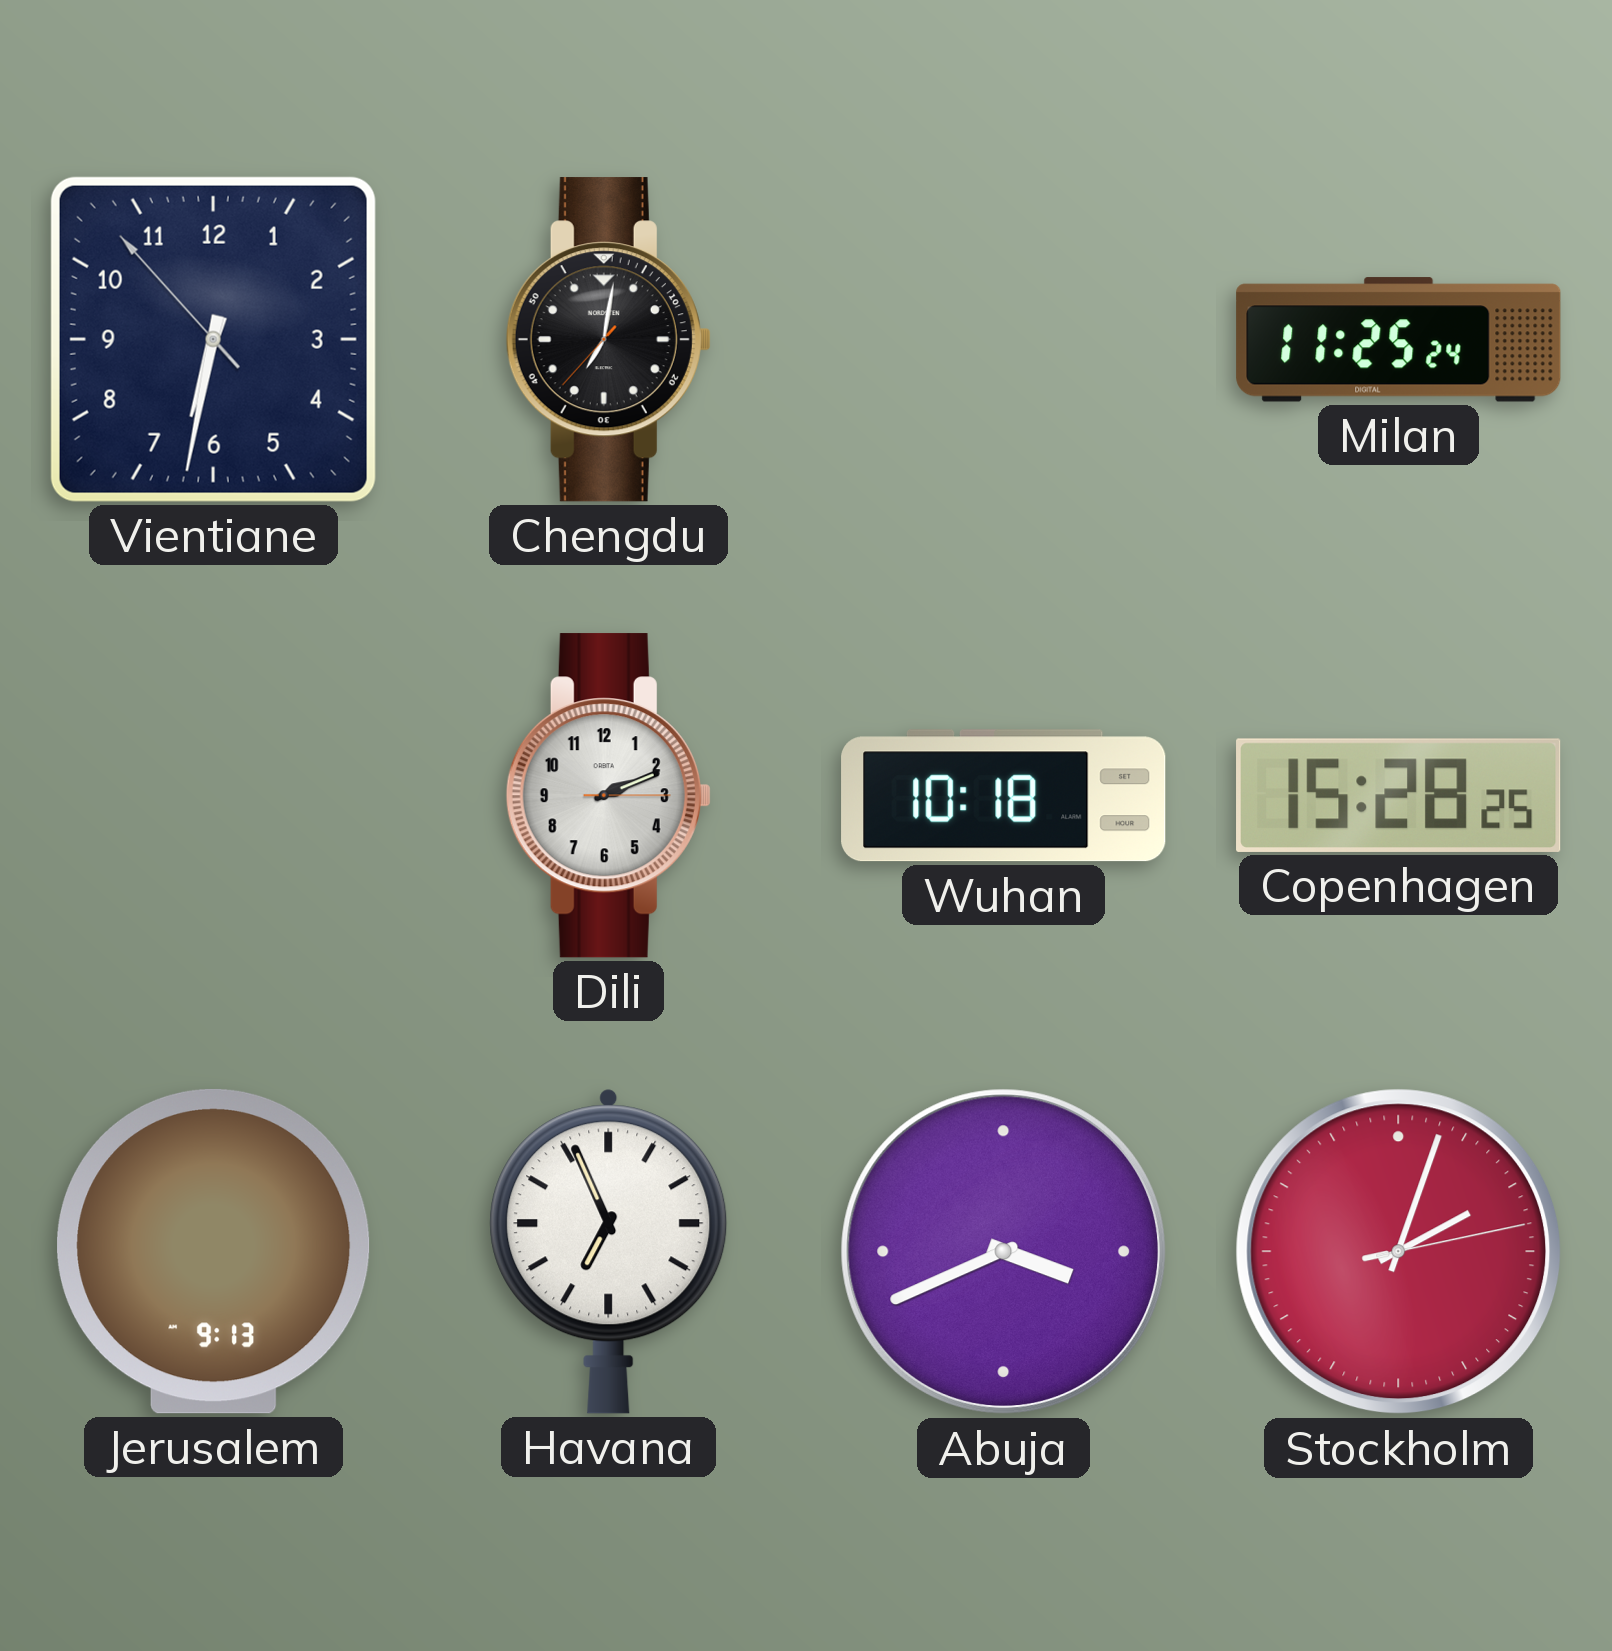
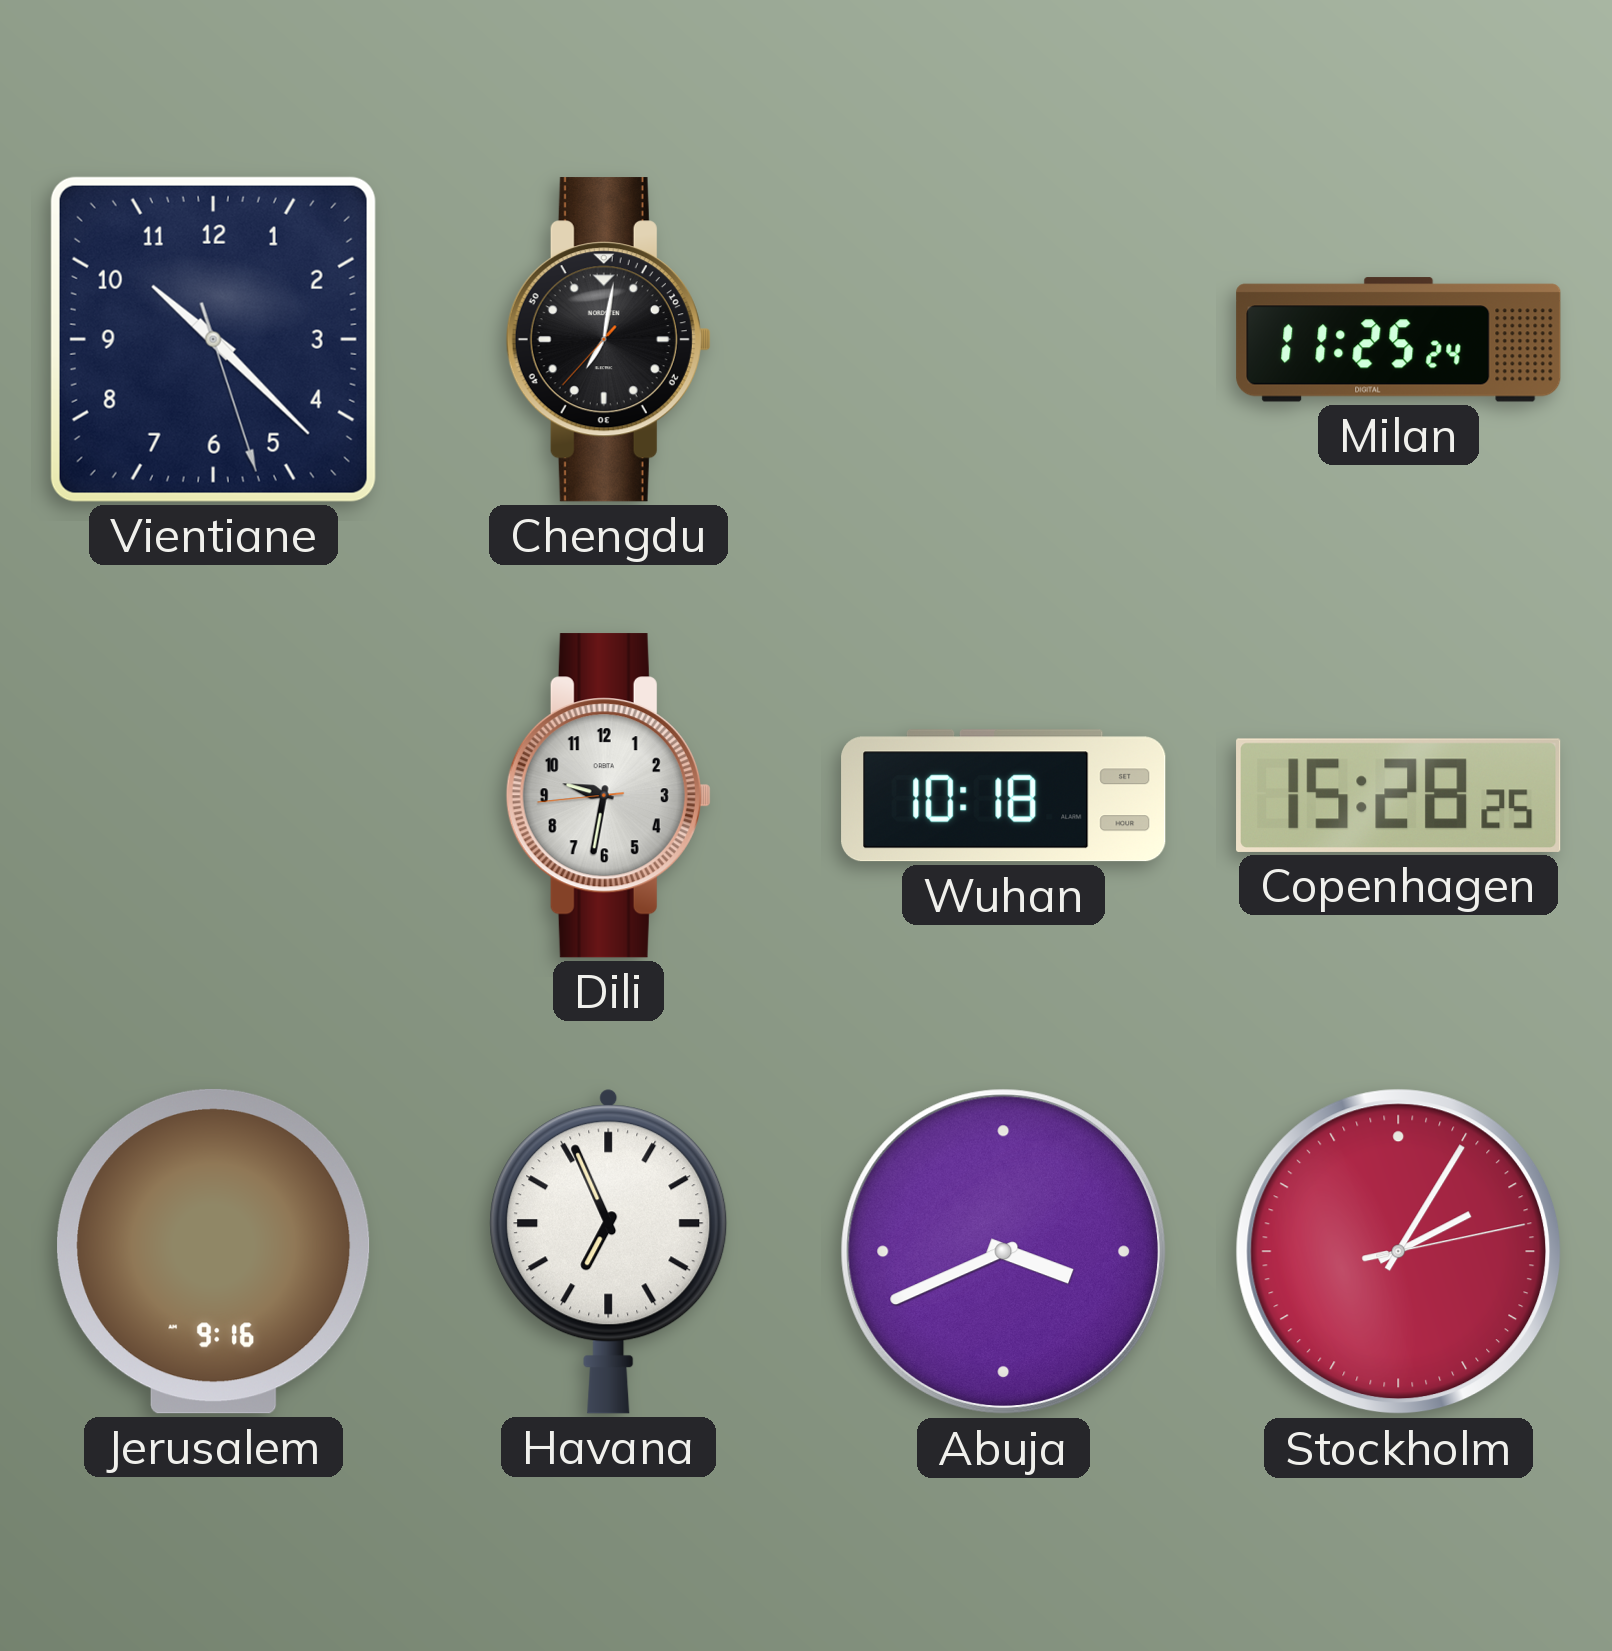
Vientiane: 6:31 -> 10:22
Dili: 2:11 -> 9:31
Jerusalem: 9:13 -> 9:16
Stockholm: 2:03 -> 2:05
